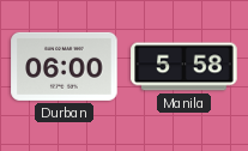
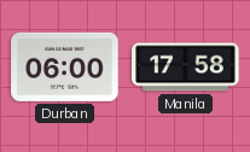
Manila: 5:58 -> 17:58
